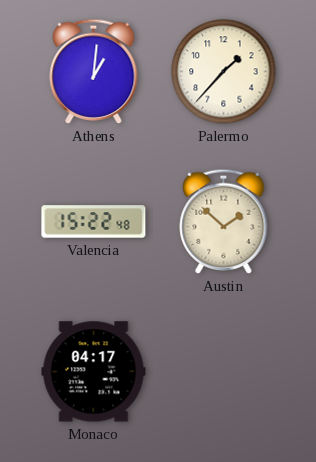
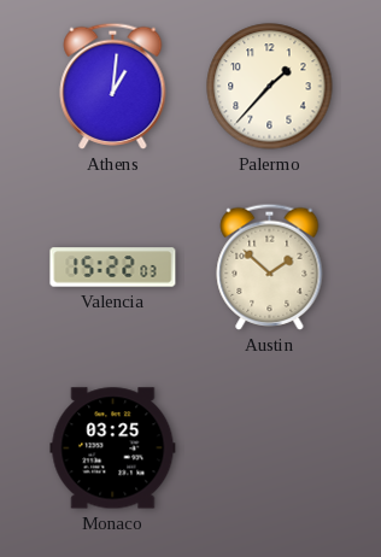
Valencia: 15:22:48 -> 15:22:03
Monaco: 04:17 -> 03:25
